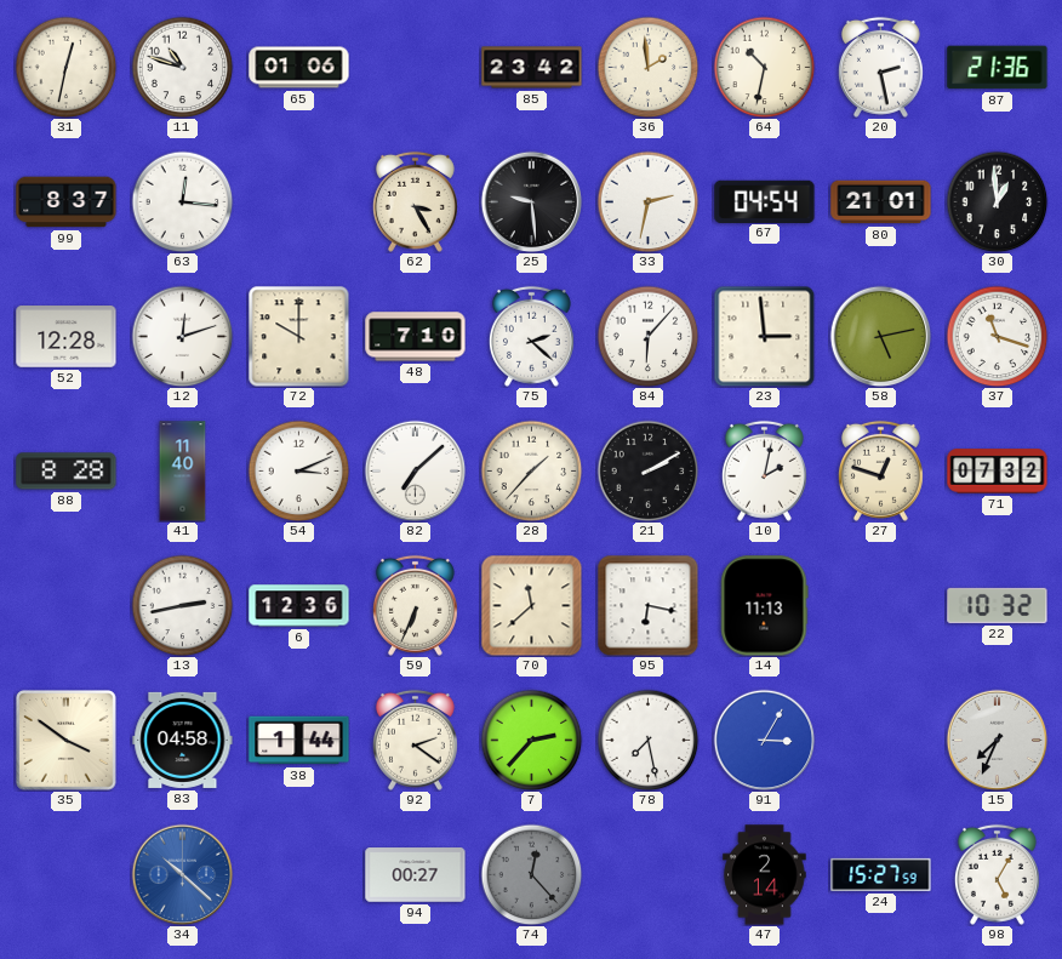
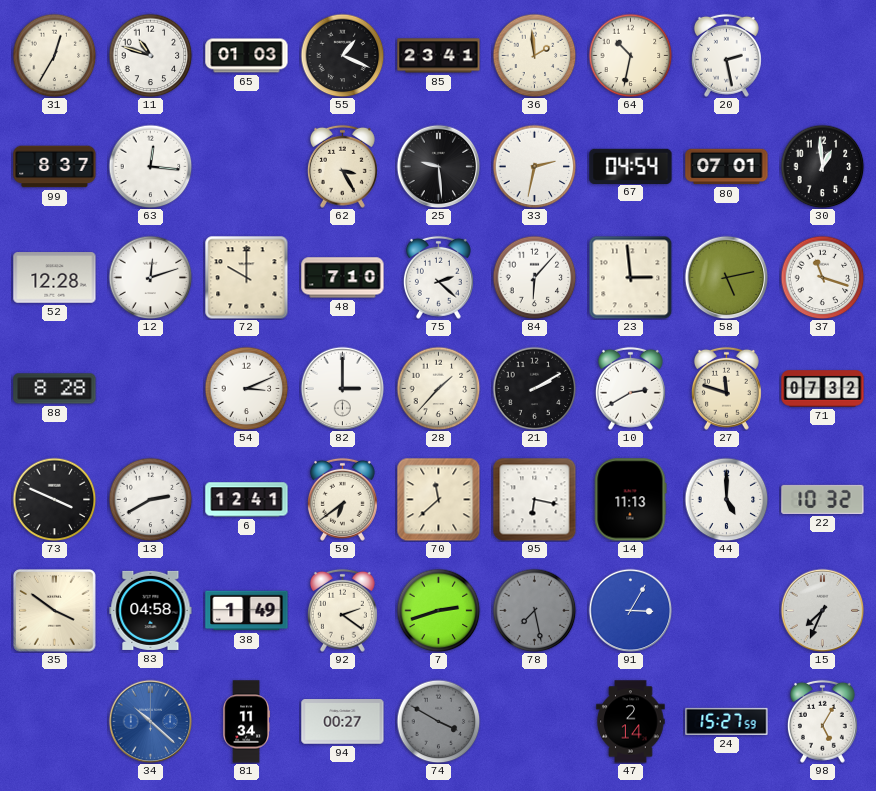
31: 12:32 -> 12:35
65: 01:06 -> 01:03
55: none -> 1:19
85: 23:42 -> 23:41
87: 21:36 -> none
80: 21:01 -> 07:01
41: 11:40 -> none
82: 7:08 -> 3:00
10: 2:02 -> 2:40
27: 12:48 -> 11:48
73: none -> 3:49
13: 2:43 -> 2:40
6: 12:36 -> 12:41
59: 6:34 -> 6:39
44: none -> 5:00
38: 1:44 -> 1:49
7: 2:37 -> 2:42
78 dial: white -> grey
81: none -> 11:34
74: 12:23 -> 3:50
